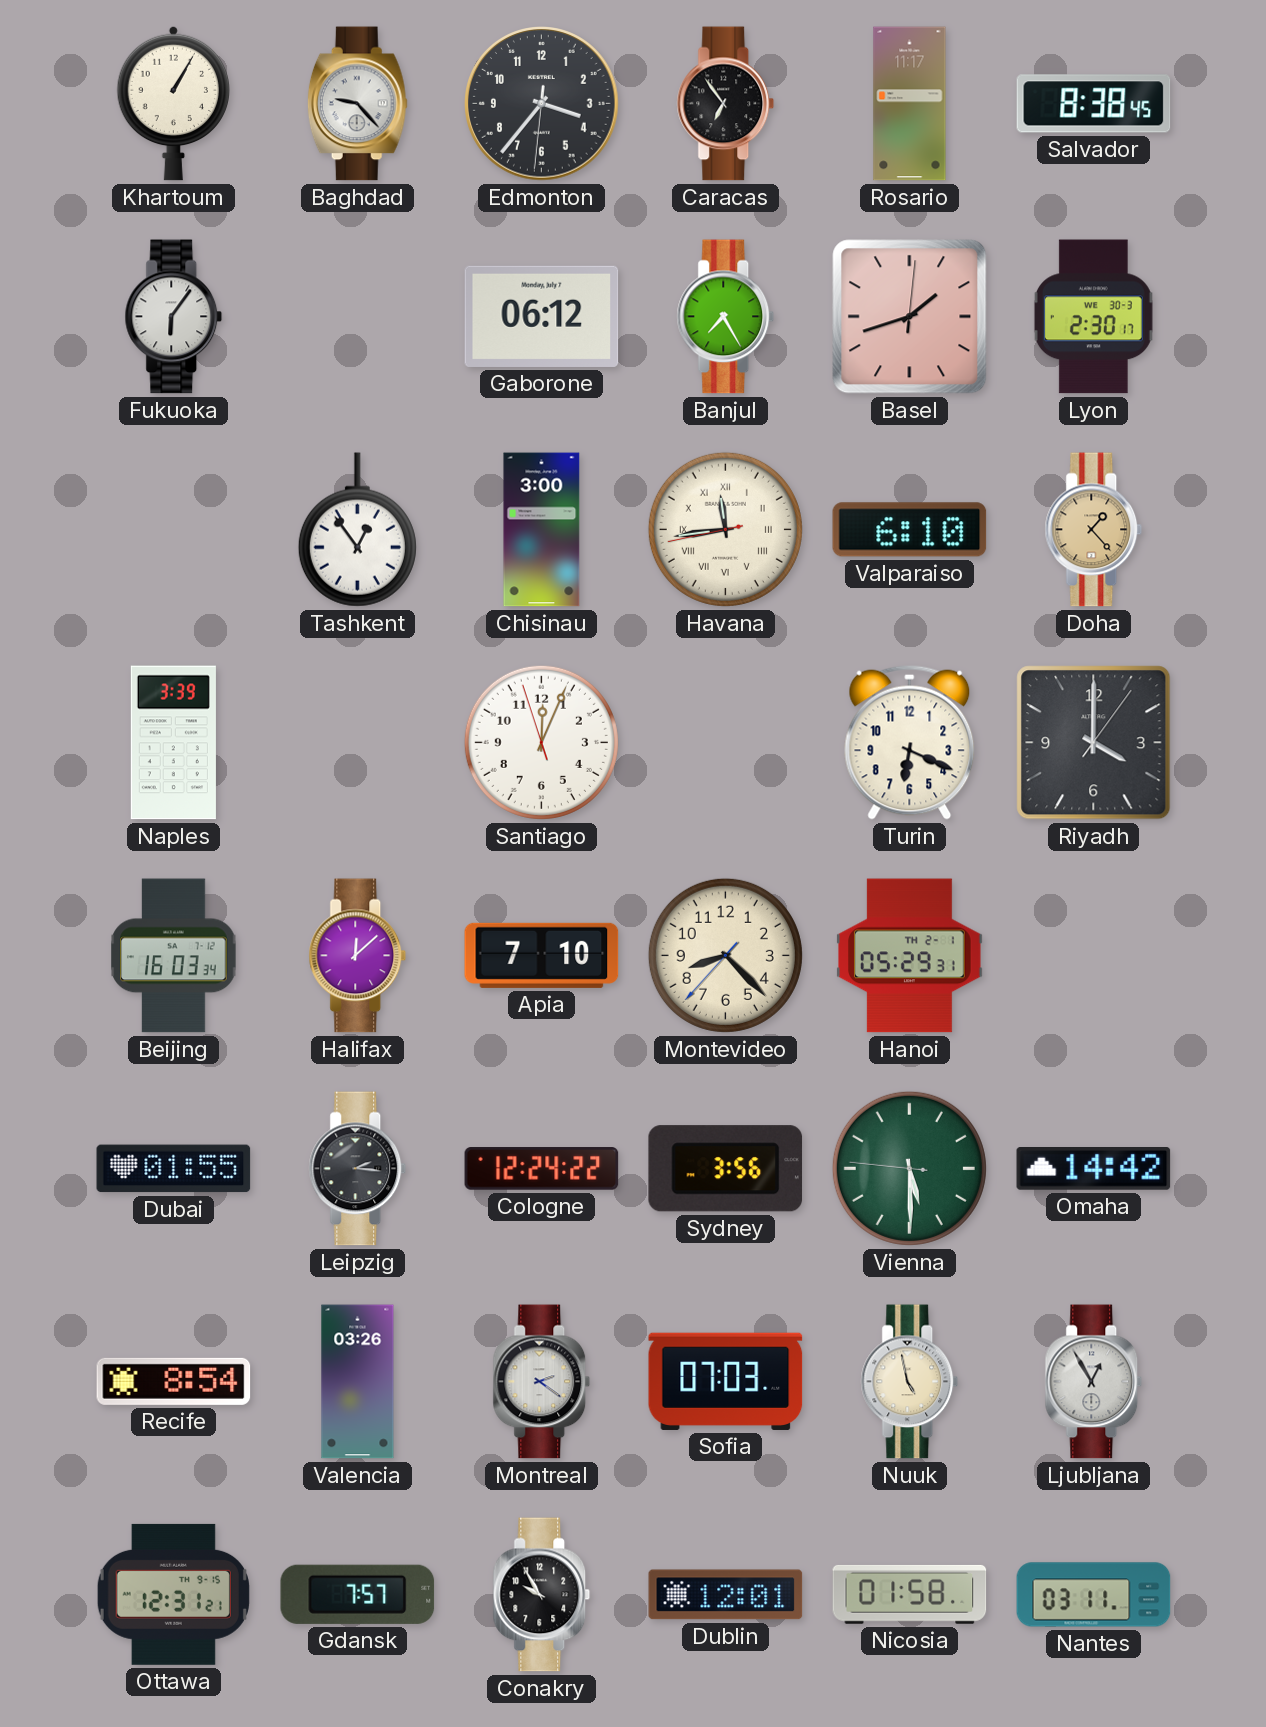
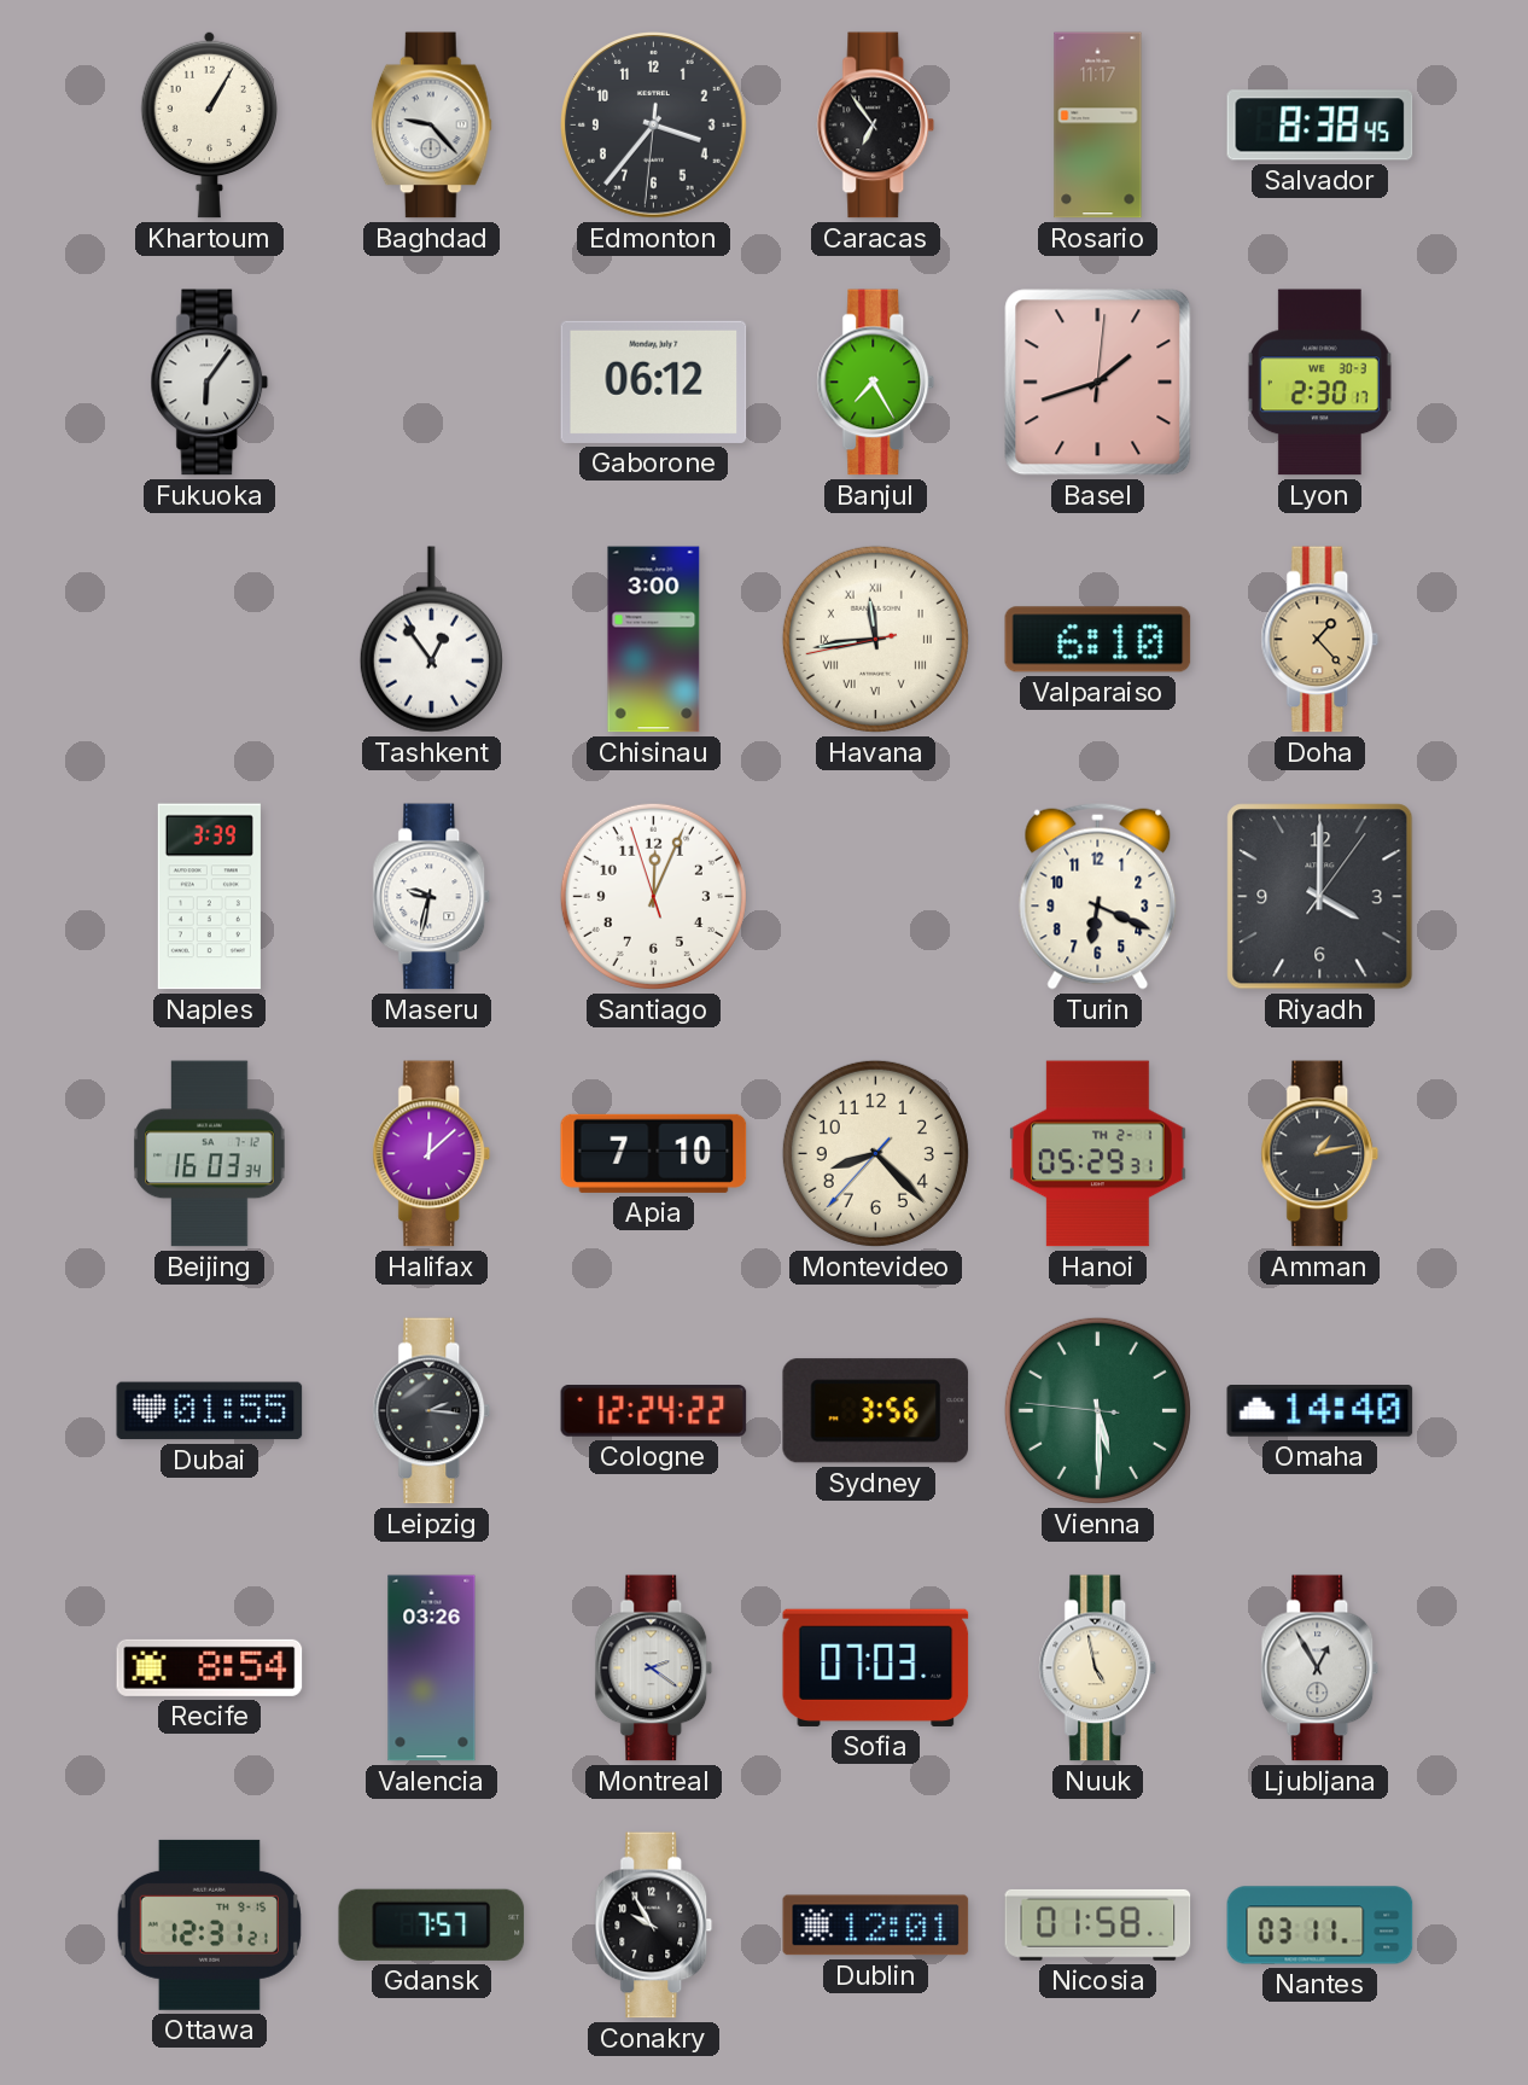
Maseru: none -> 9:32
Amman: none -> 1:13
Omaha: 14:42 -> 14:40
